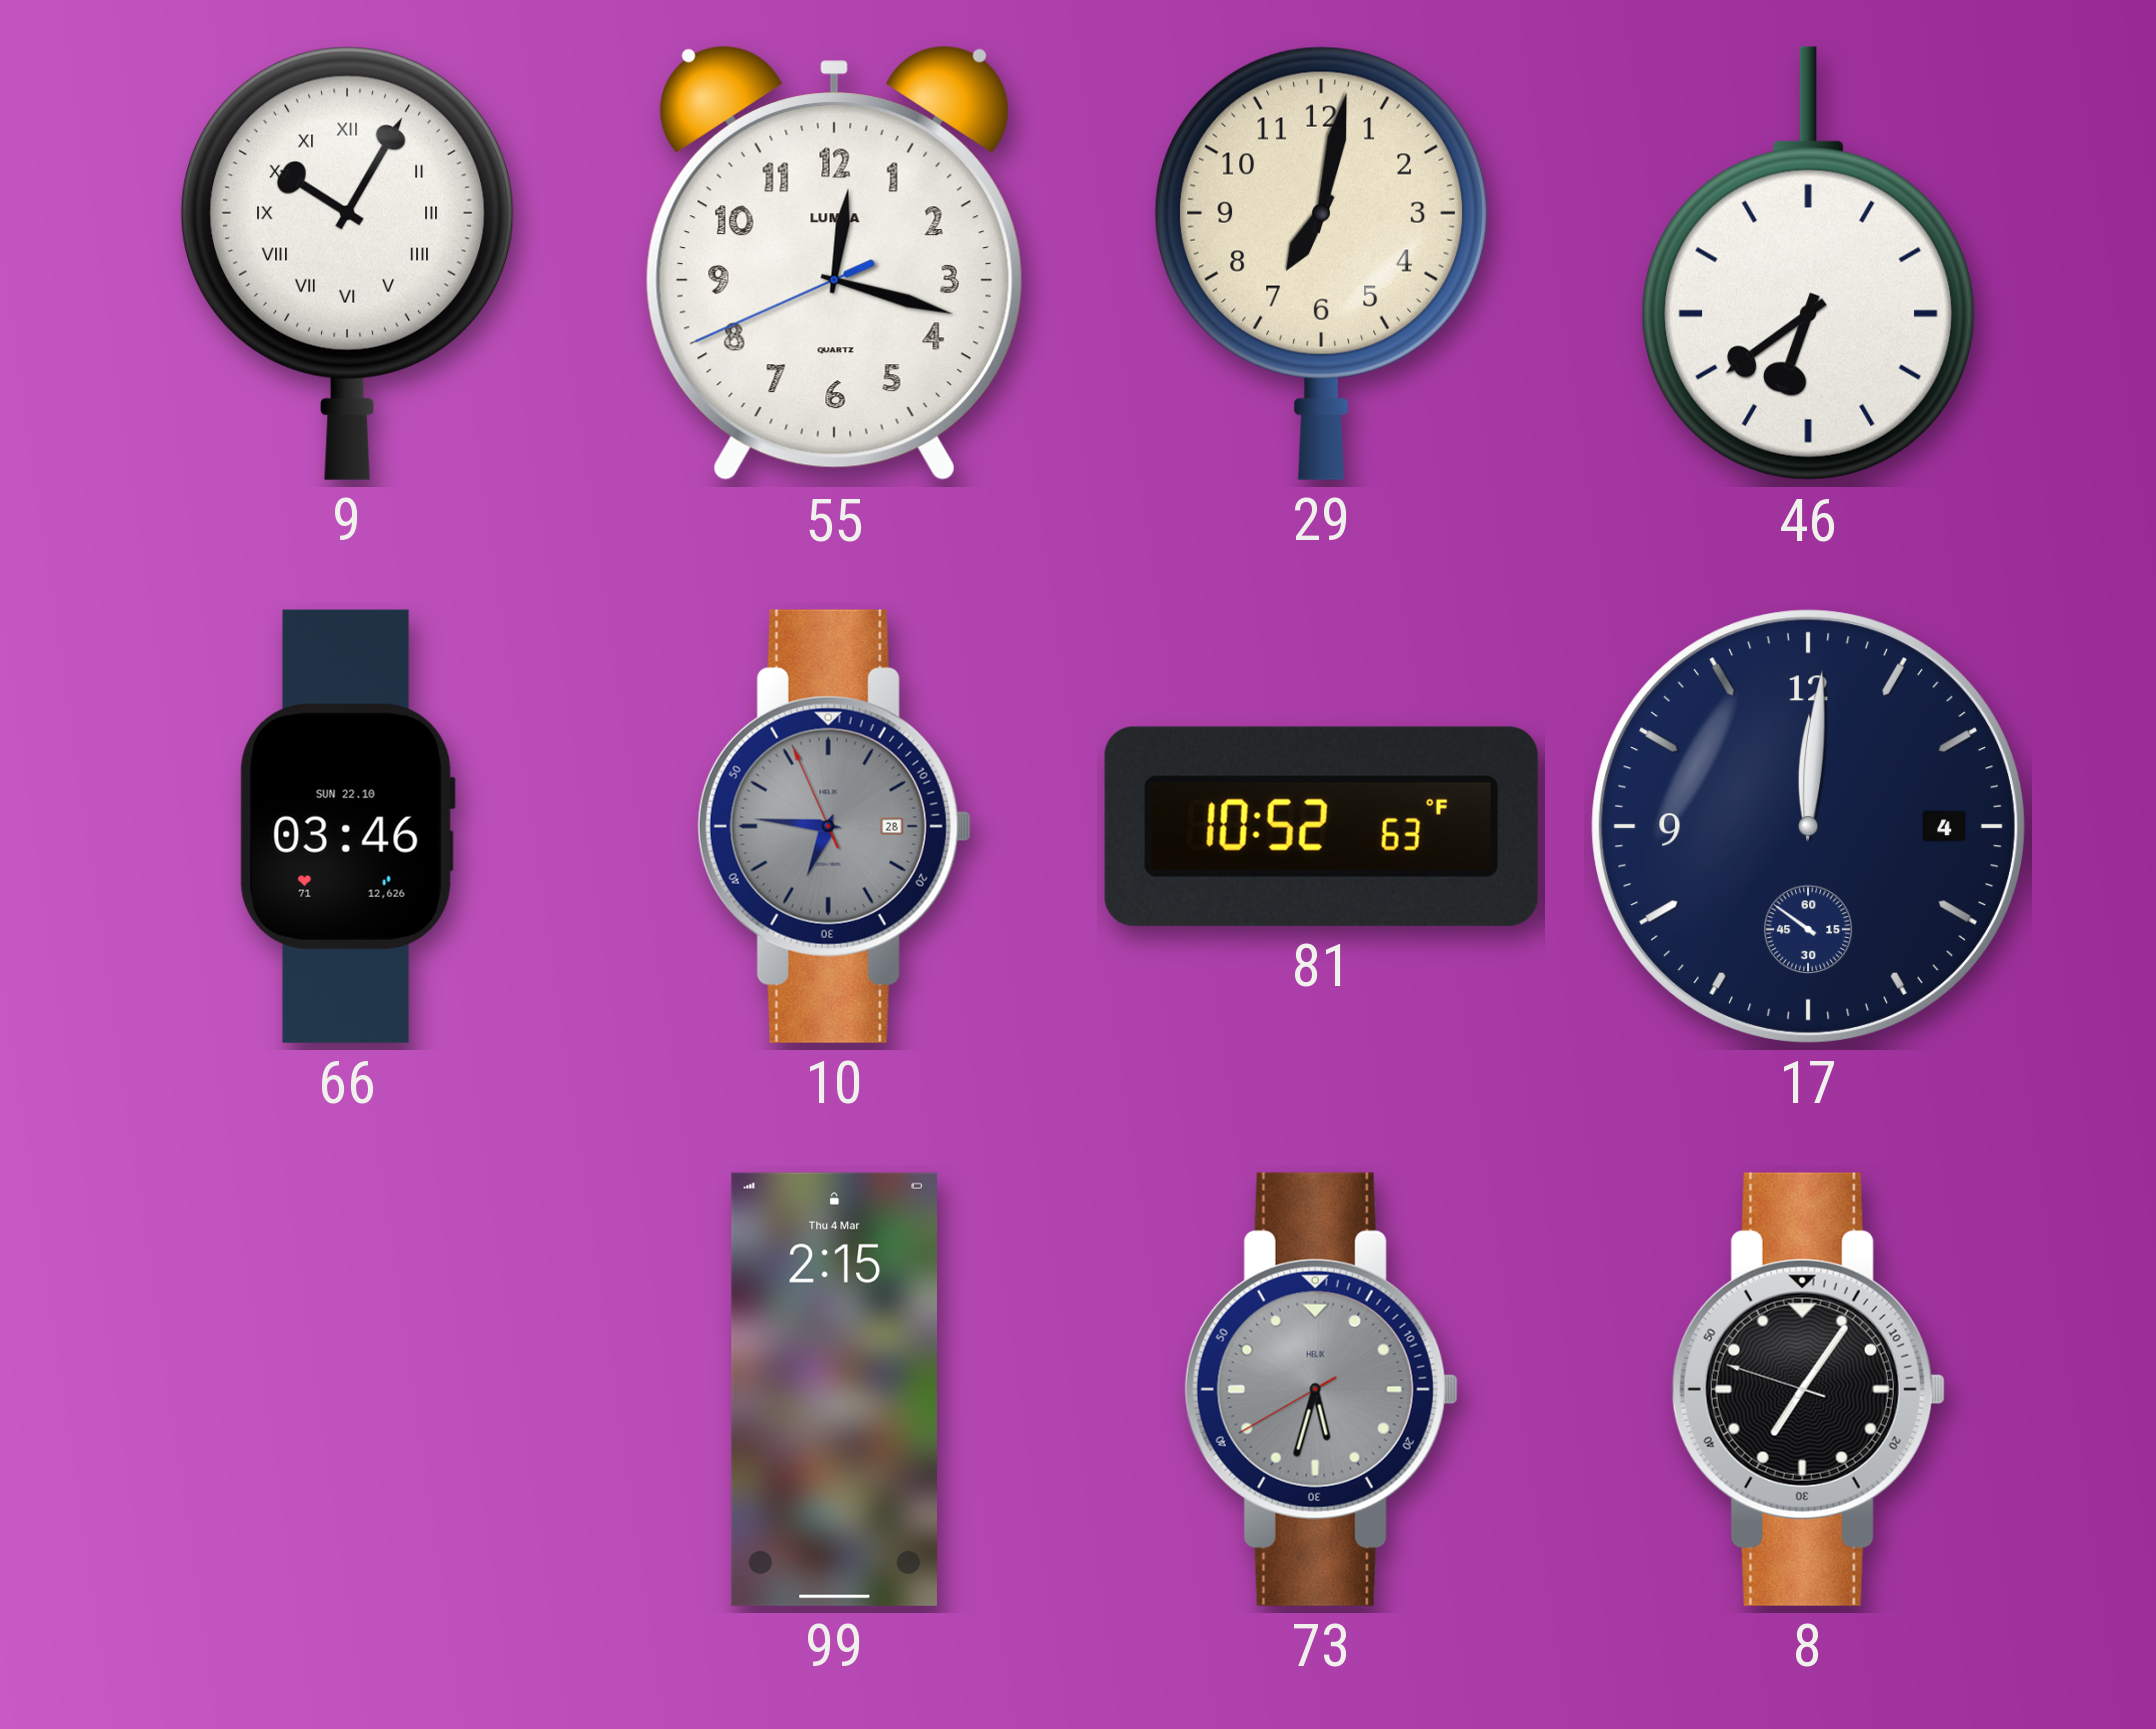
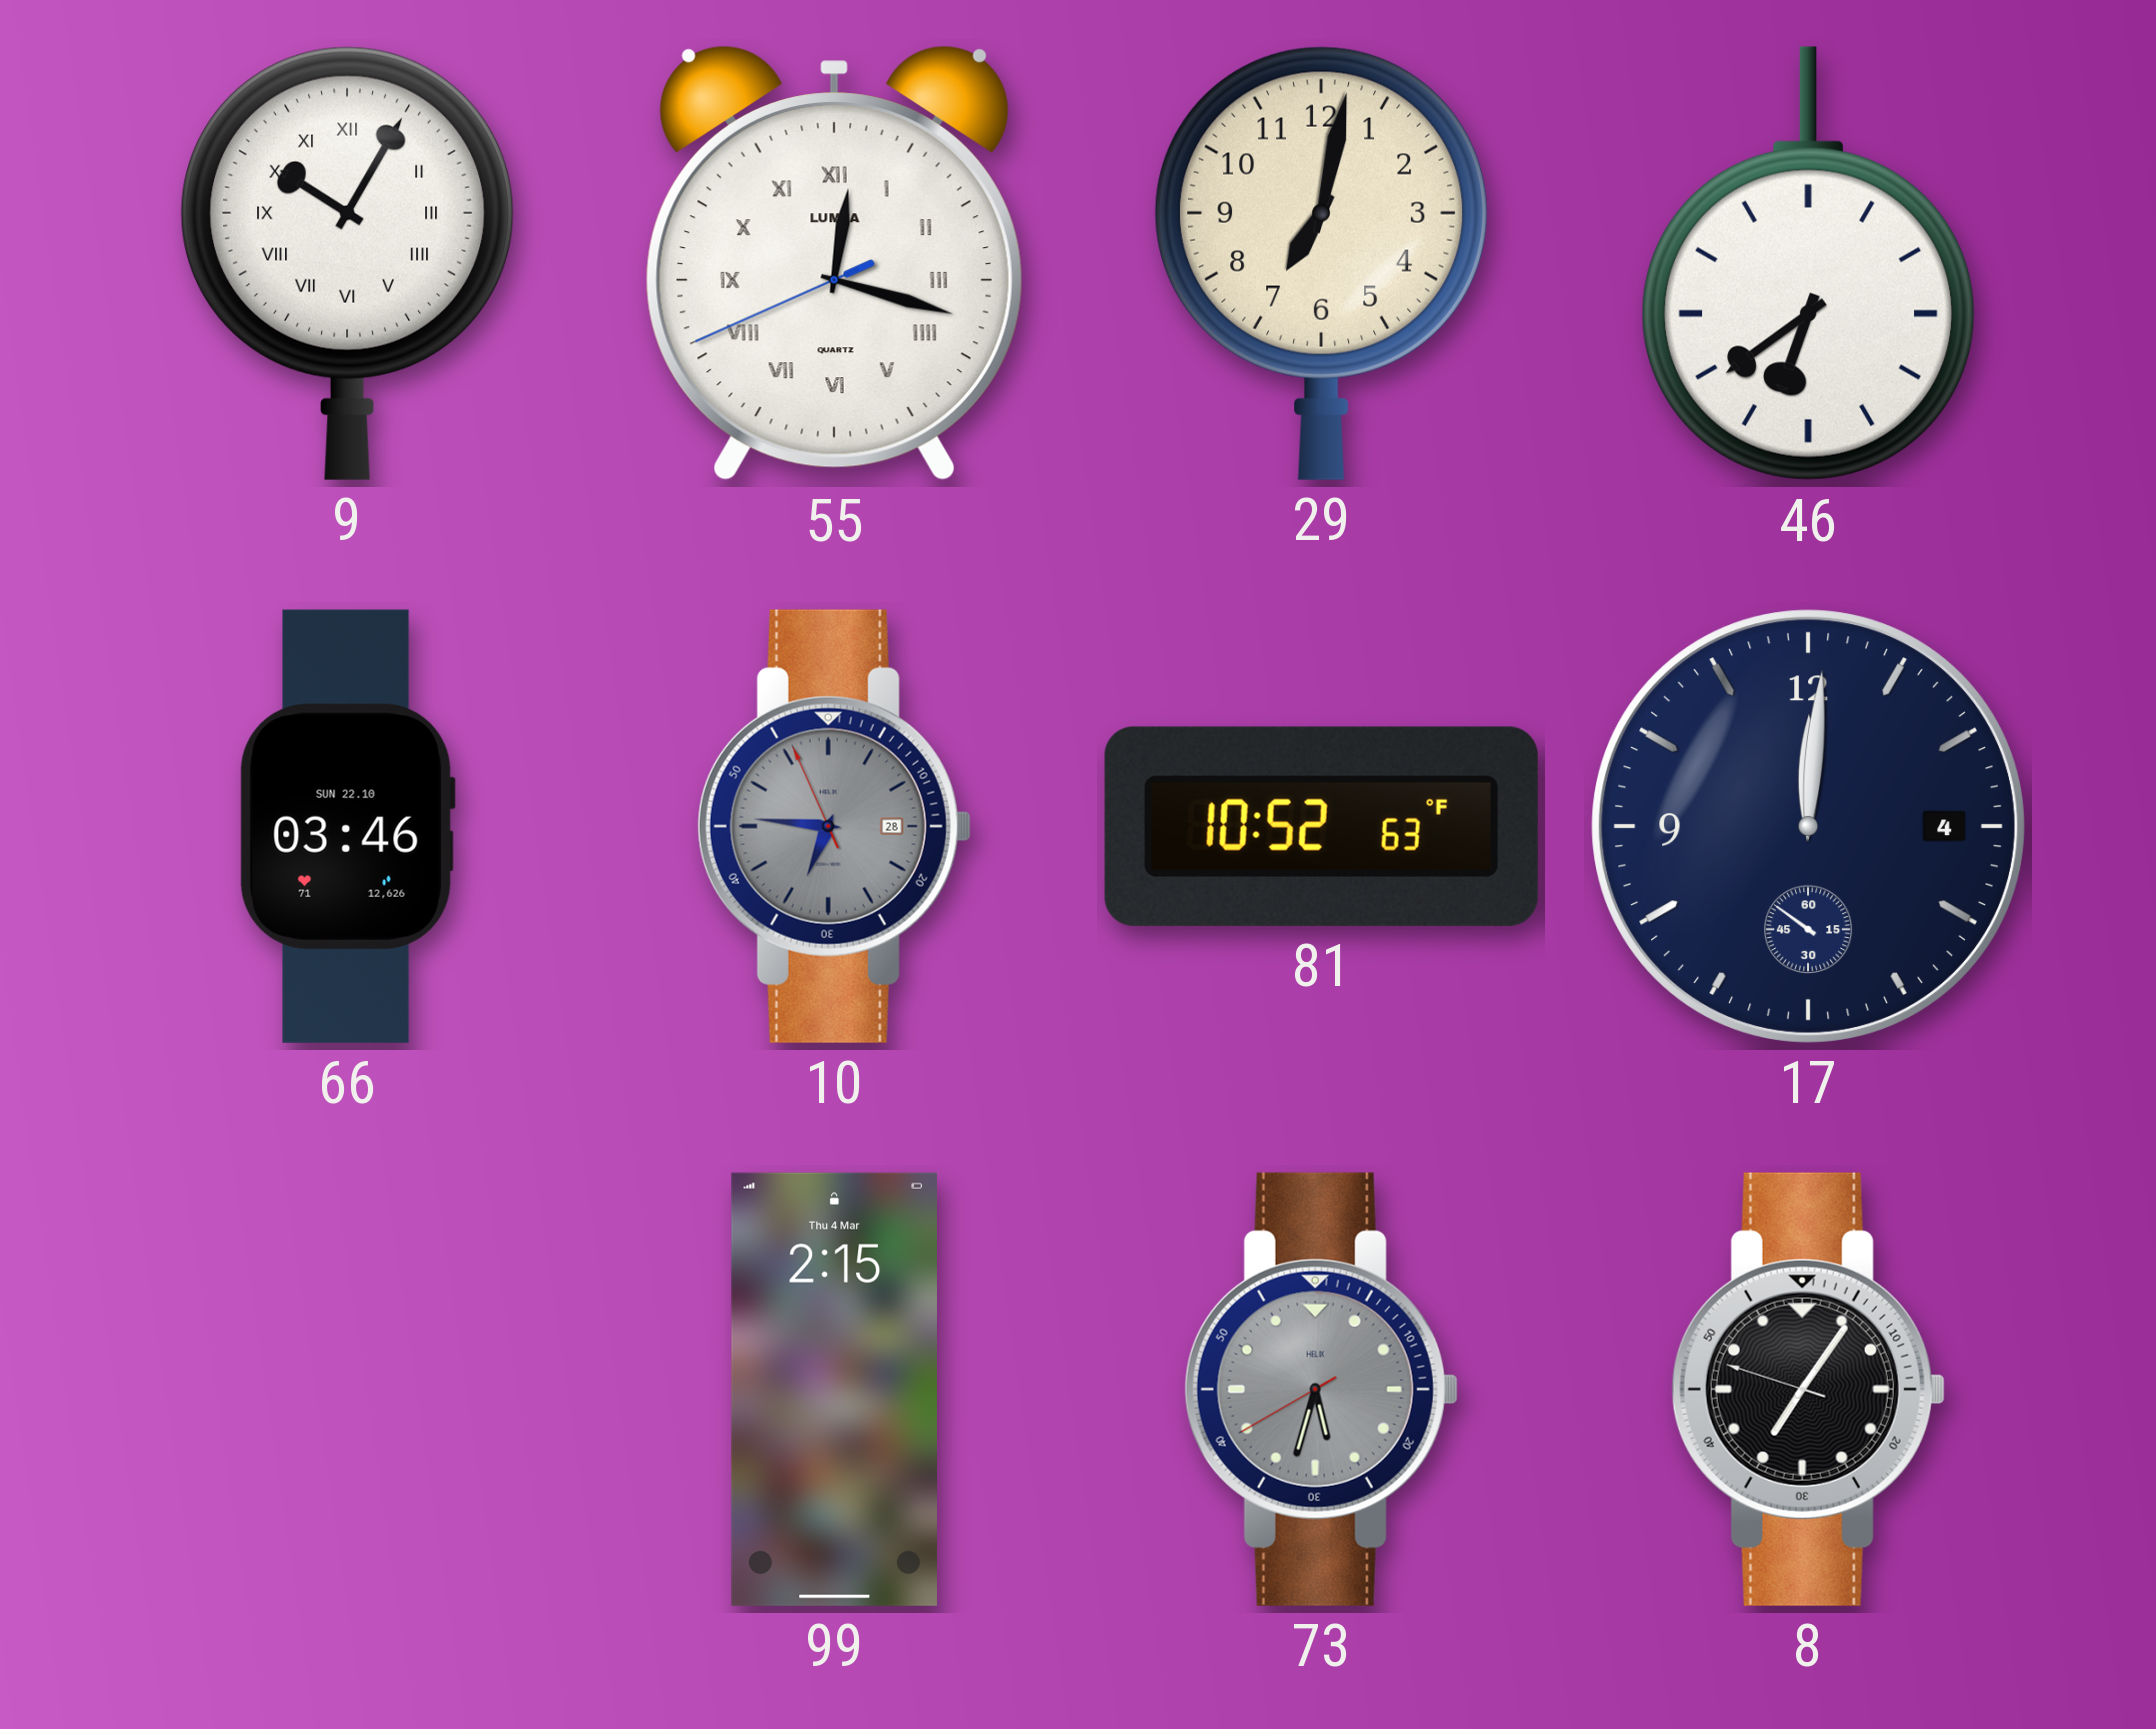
55 numerals: Arabic -> Roman
